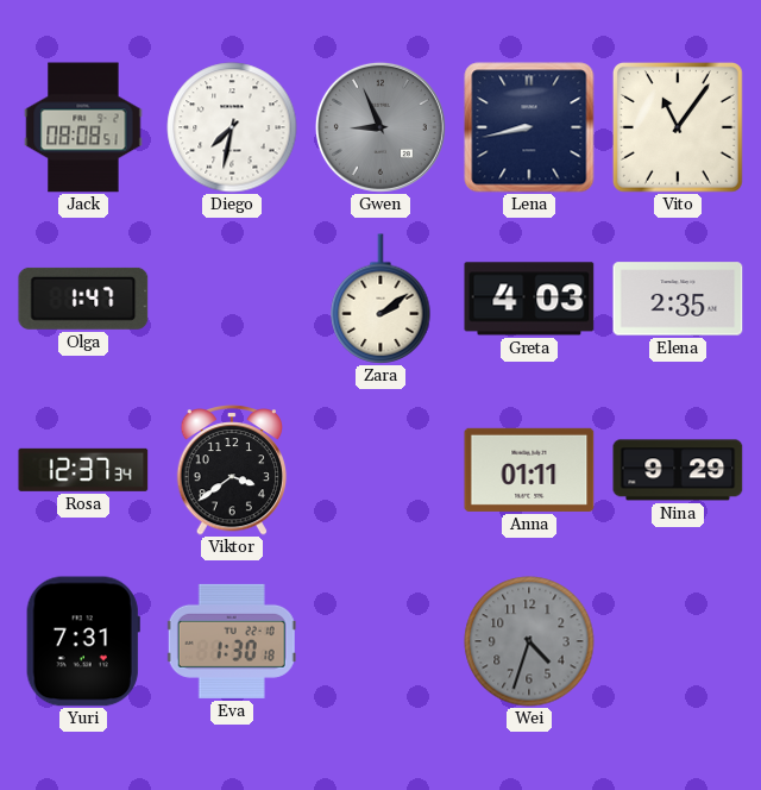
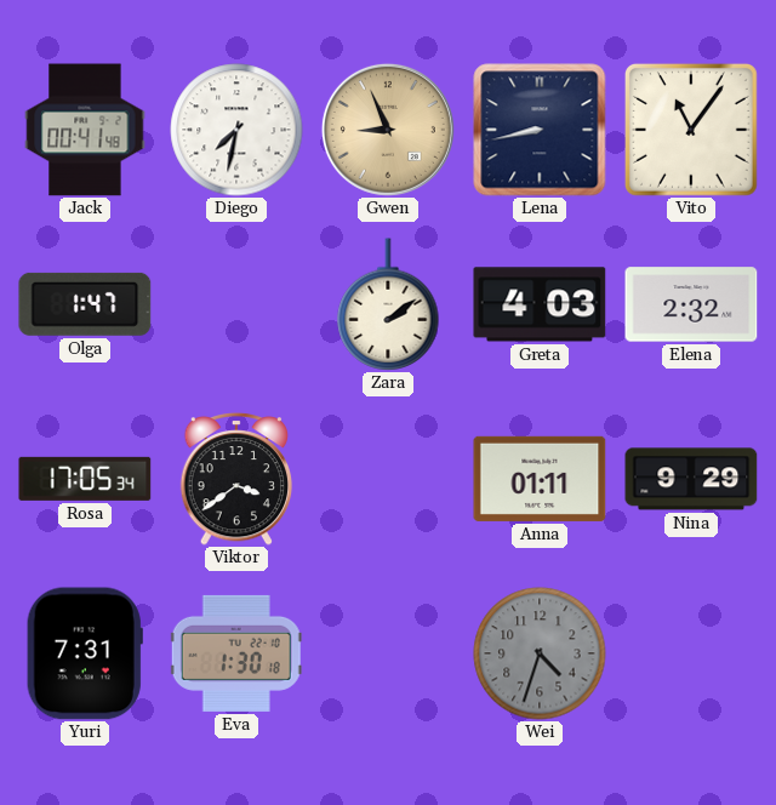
Jack: 08:08 -> 00:41
Gwen dial: grey -> champagne
Elena: 2:35 -> 2:32
Rosa: 12:37 -> 17:05
